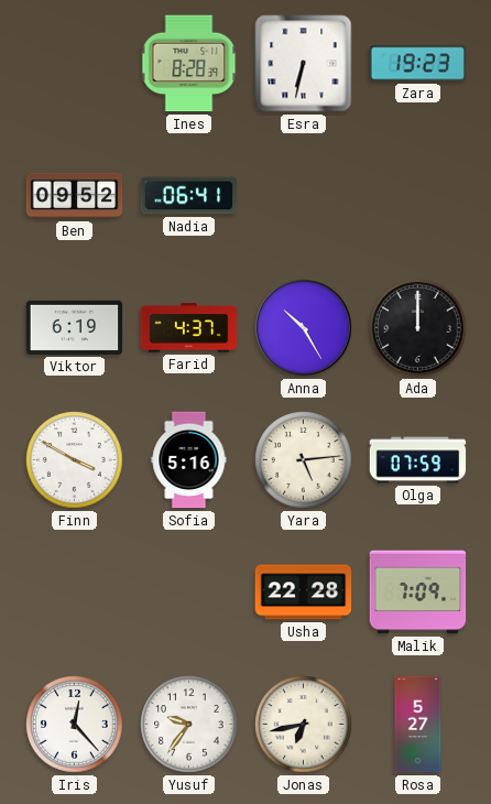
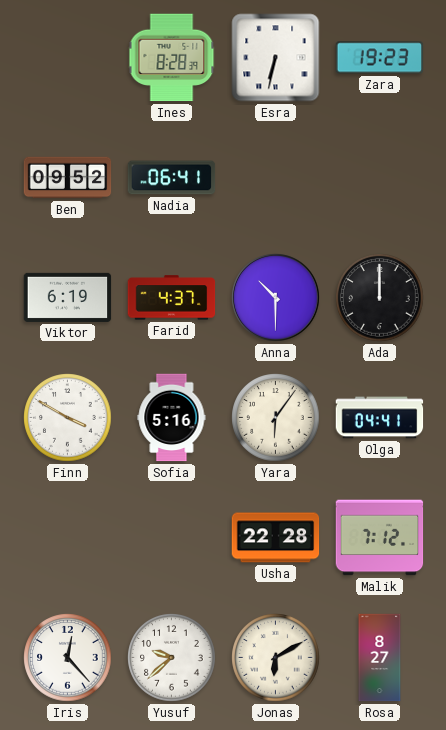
Anna: 10:25 -> 10:30
Yara: 5:14 -> 6:06
Olga: 07:59 -> 04:41
Malik: 7:09 -> 7:12
Yusuf: 9:36 -> 9:38
Jonas: 6:43 -> 6:10
Rosa: 5:27 -> 8:27
